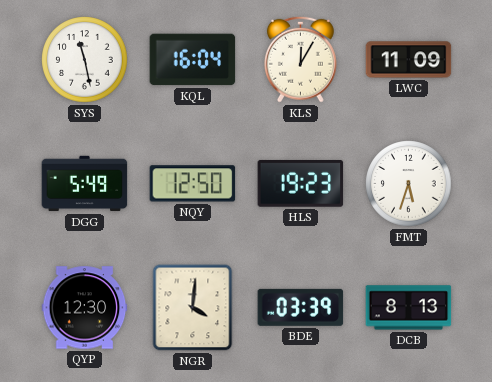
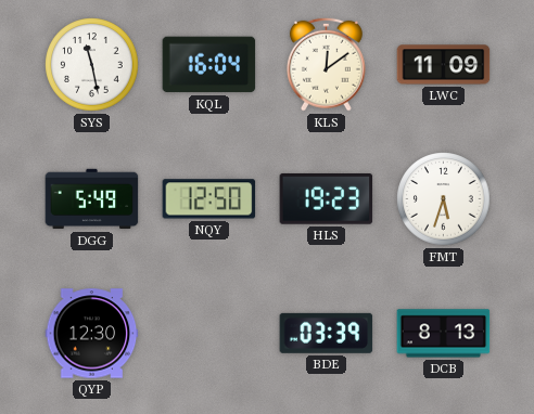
KLS: 12:05 -> 12:09
NGR: 4:01 -> none
